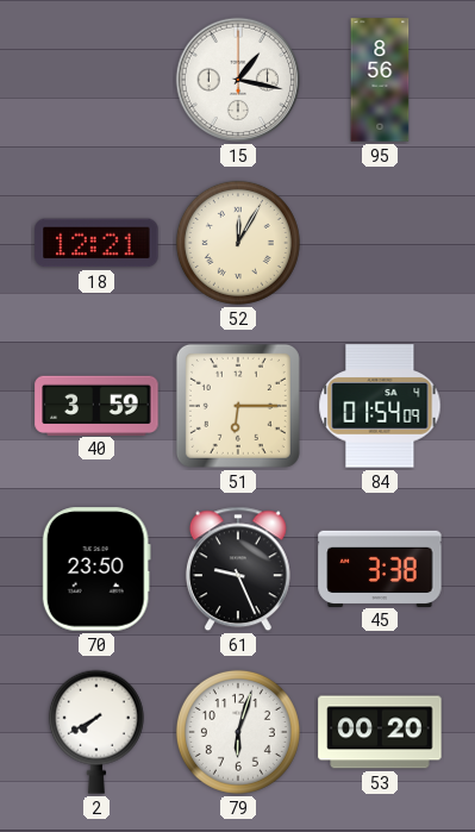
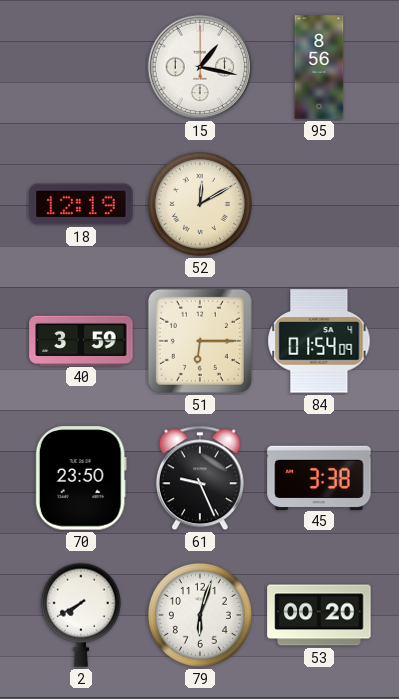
18: 12:21 -> 12:19
52: 12:05 -> 12:10
